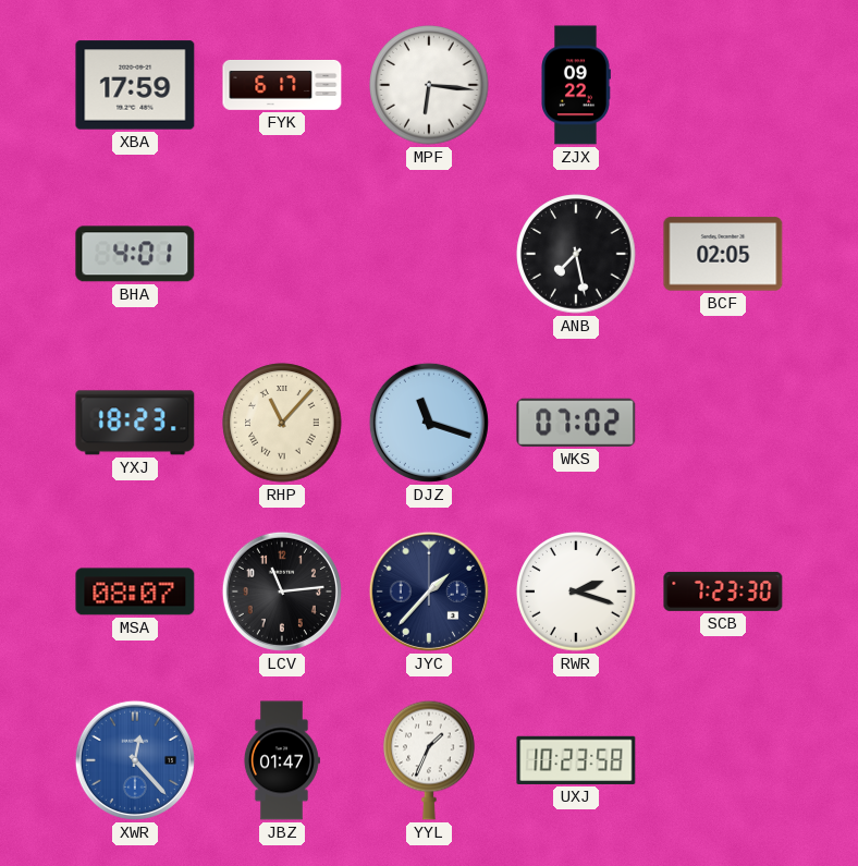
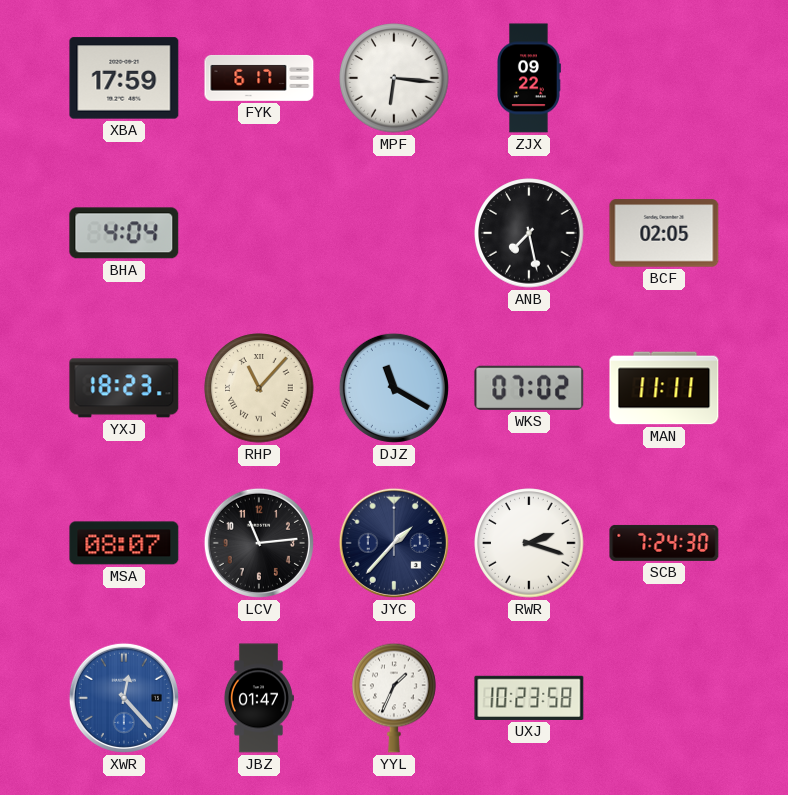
BHA: 4:01 -> 4:04
DJZ: 11:18 -> 11:20
MAN: none -> 11:11
SCB: 7:23 -> 7:24
